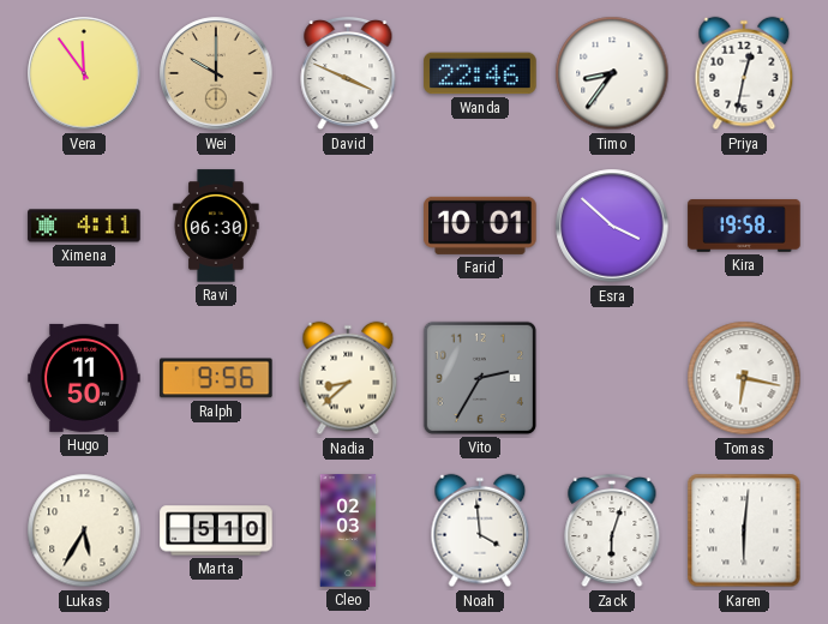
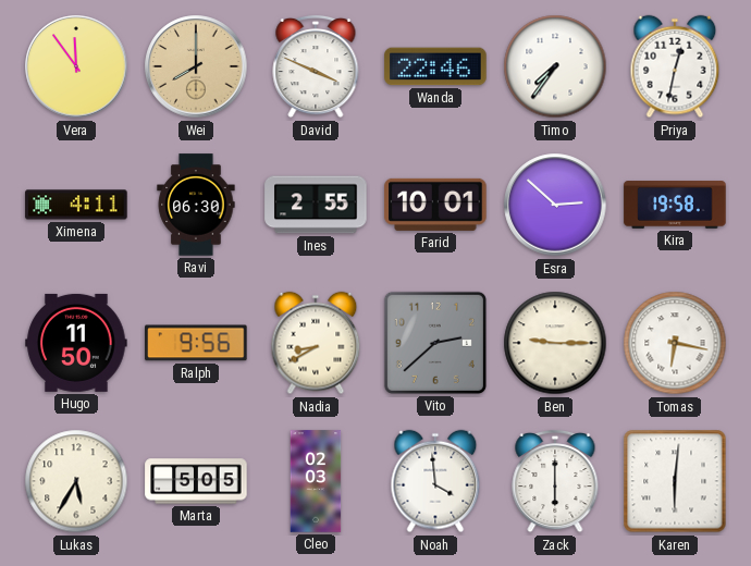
Wei: 10:00 -> 8:00
Timo: 8:36 -> 7:36
Ines: none -> 2:55
Esra: 3:52 -> 2:52
Nadia: 8:38 -> 8:40
Vito: 2:35 -> 2:38
Ben: none -> 9:15
Marta: 5:10 -> 5:05
Zack: 6:03 -> 6:00
